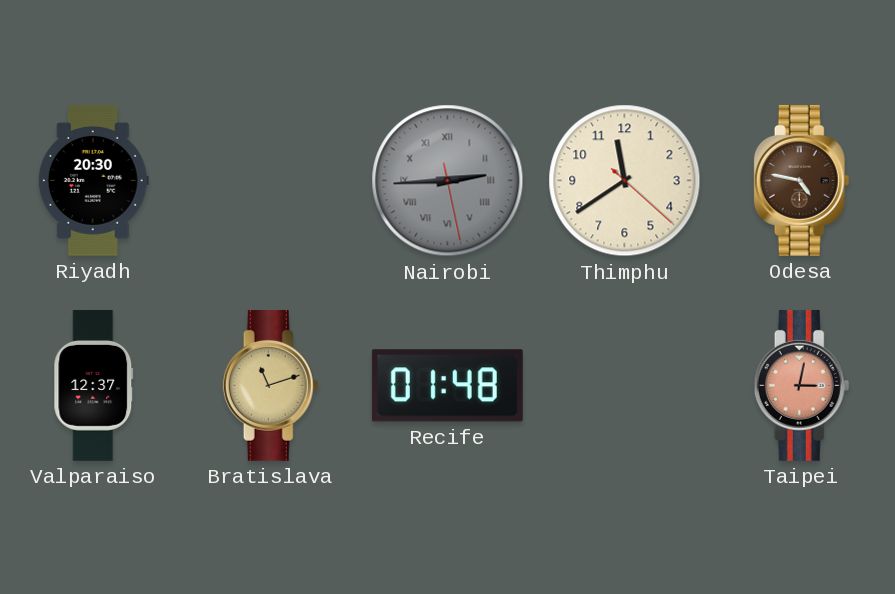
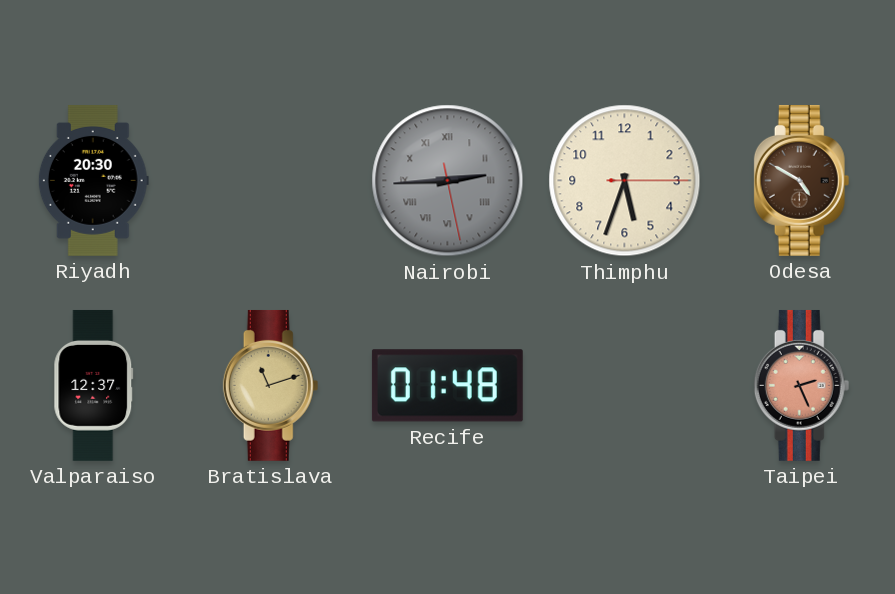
Thimphu: 11:39 -> 5:33
Odesa: 4:47 -> 4:50
Taipei: 3:02 -> 2:26
